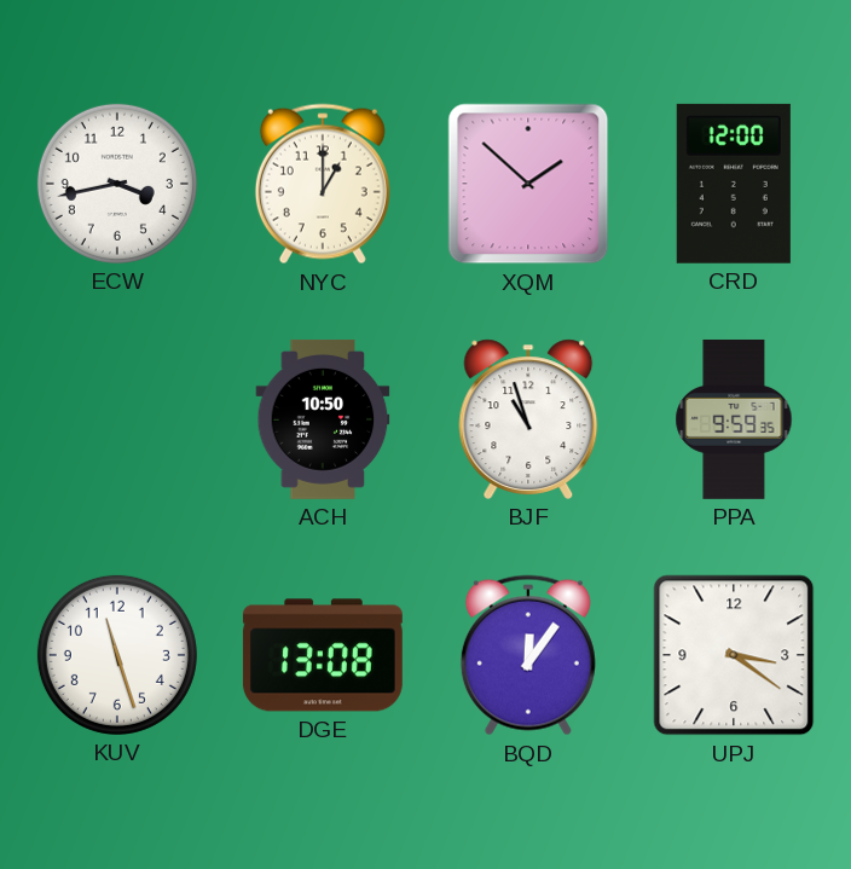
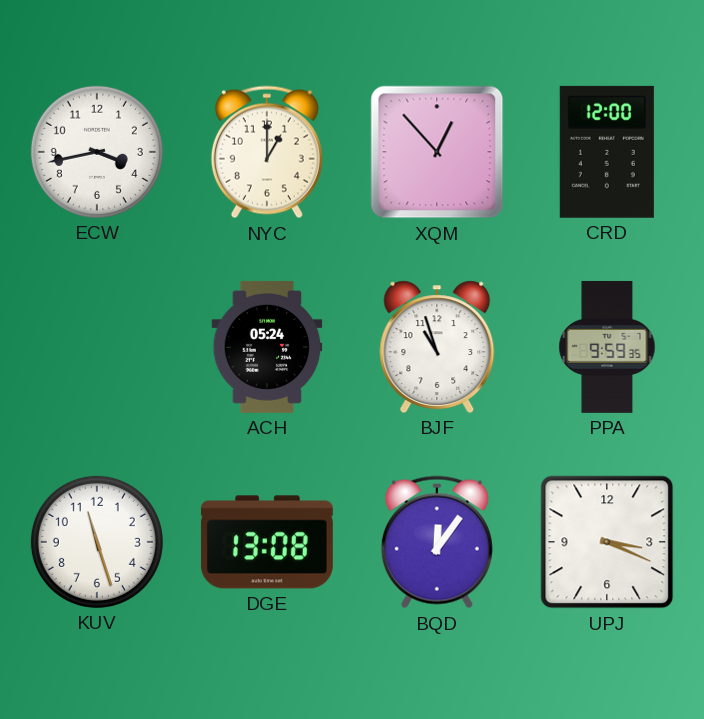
XQM: 1:52 -> 12:53
ACH: 10:50 -> 05:24
UPJ: 3:21 -> 3:19
